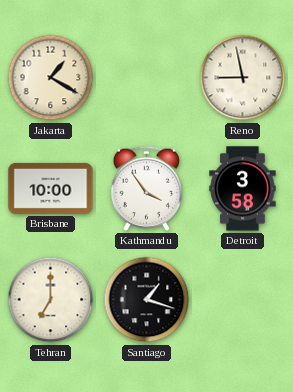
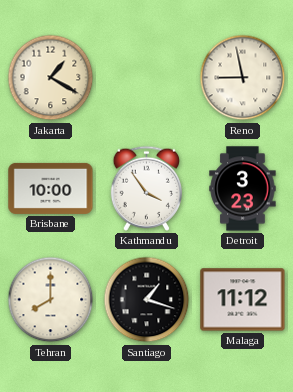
Detroit: 3:58 -> 3:23
Tehran: 7:00 -> 8:00
Malaga: none -> 11:12
